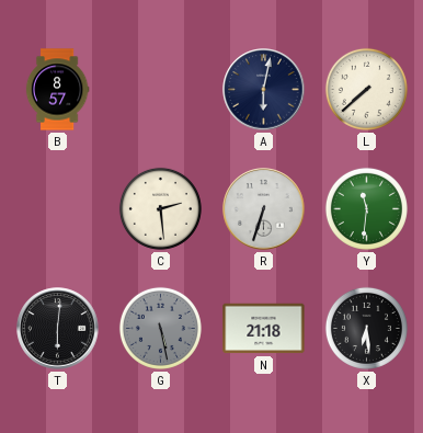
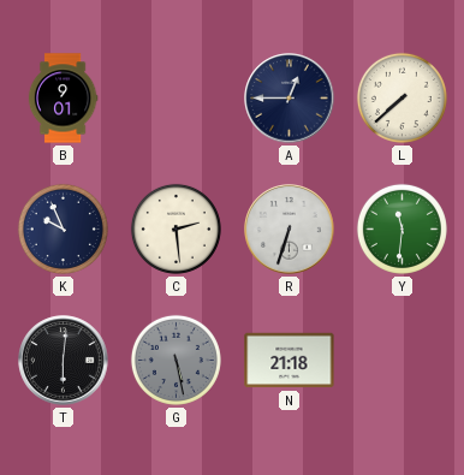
B: 8:57 -> 9:01
A: 6:02 -> 12:45
K: none -> 9:56
X: 6:29 -> none
